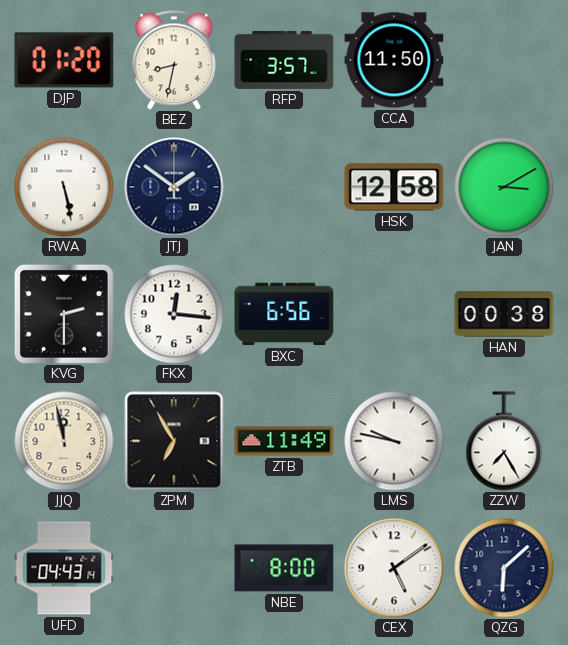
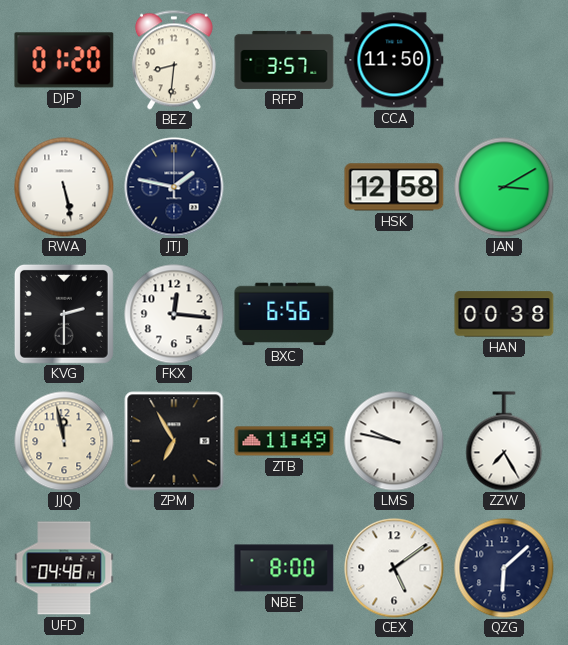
BEZ: 8:32 -> 8:31
JTJ: 1:51 -> 1:47
UFD: 04:43 -> 04:48
